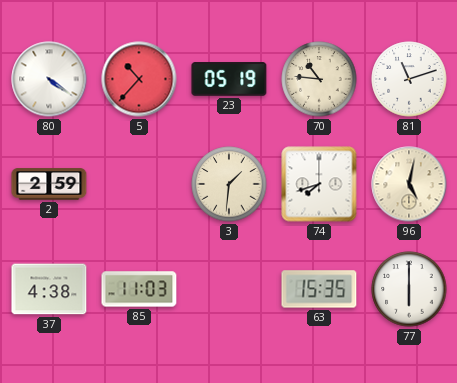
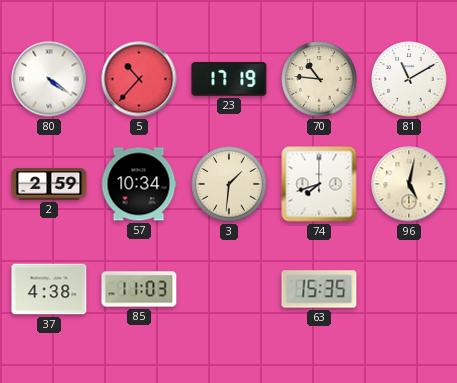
23: 05:19 -> 17:19
81: 11:12 -> 11:10
57: none -> 10:34
77: 6:00 -> none
